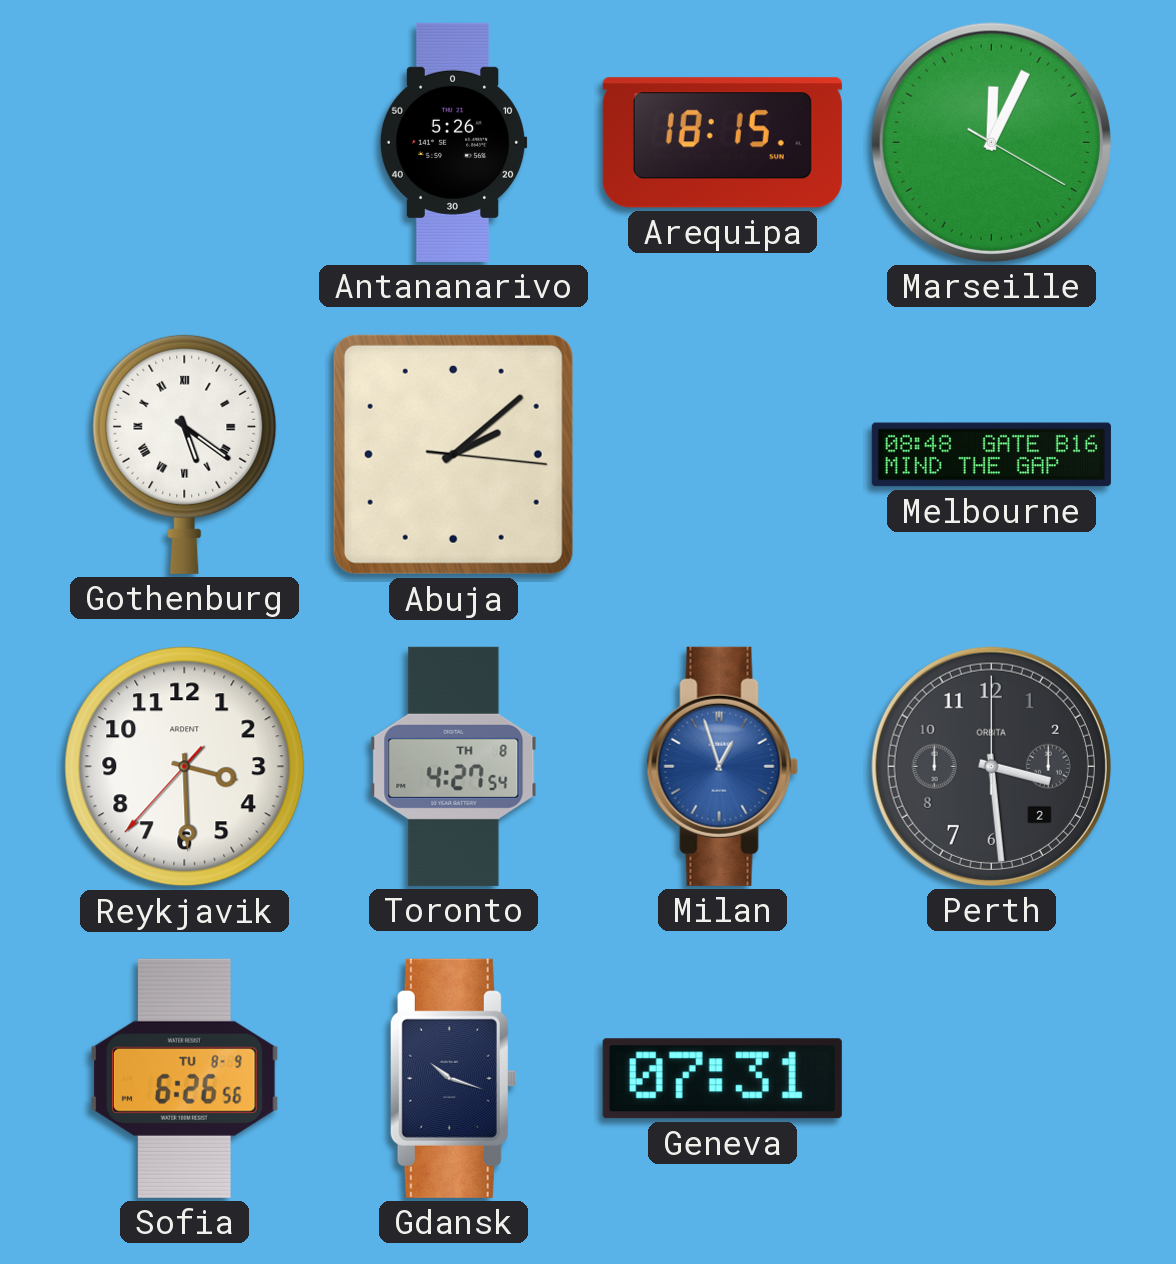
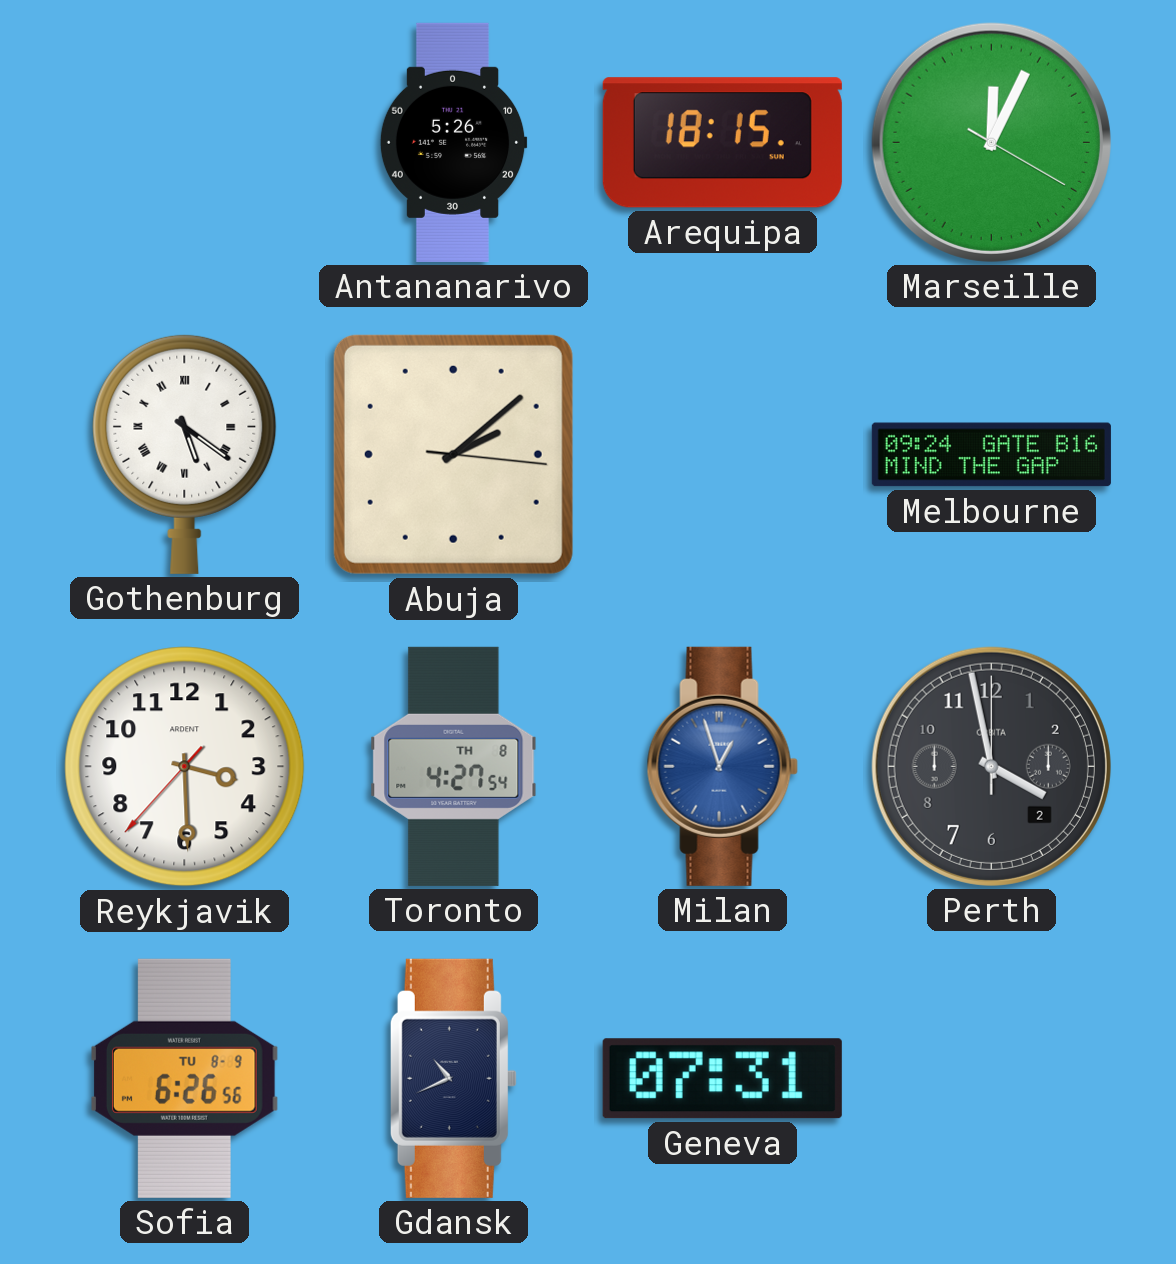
Melbourne: 08:48 -> 09:24
Perth: 3:29 -> 3:58
Gdansk: 10:18 -> 10:41
